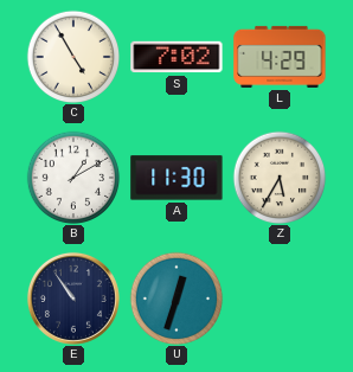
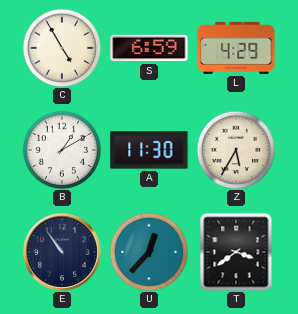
S: 7:02 -> 6:59
U: 12:33 -> 12:37
T: none -> 3:39
